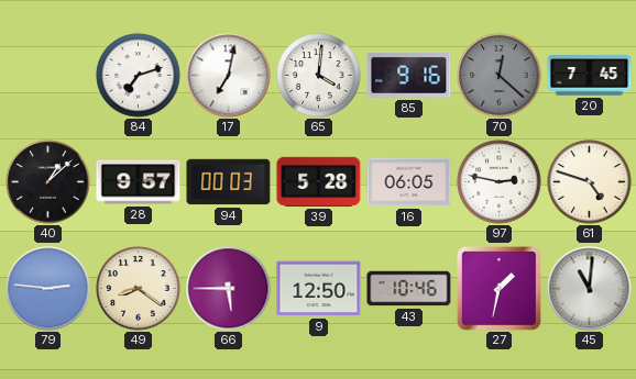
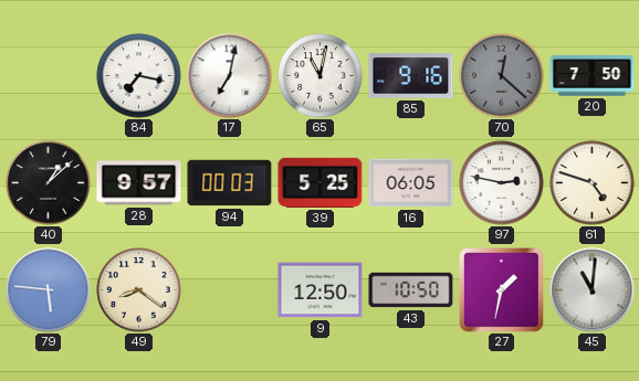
84: 7:12 -> 7:17
65: 4:01 -> 11:02
20: 7:45 -> 7:50
39: 5:28 -> 5:25
79: 2:46 -> 5:46
66: 5:45 -> none
43: 10:46 -> 10:50
